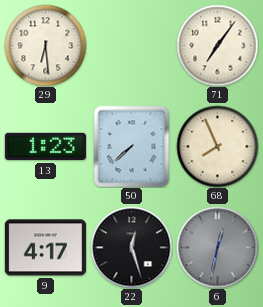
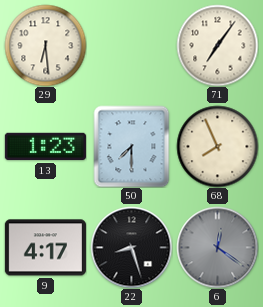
50: 7:38 -> 7:30
22: 12:27 -> 8:27
6: 12:32 -> 12:21
